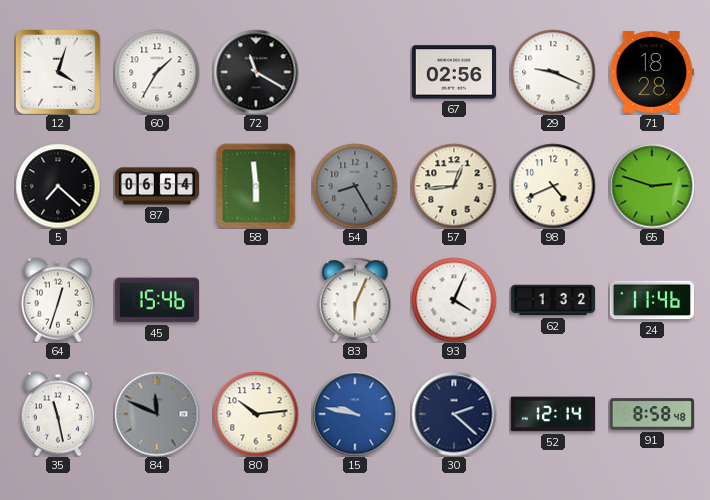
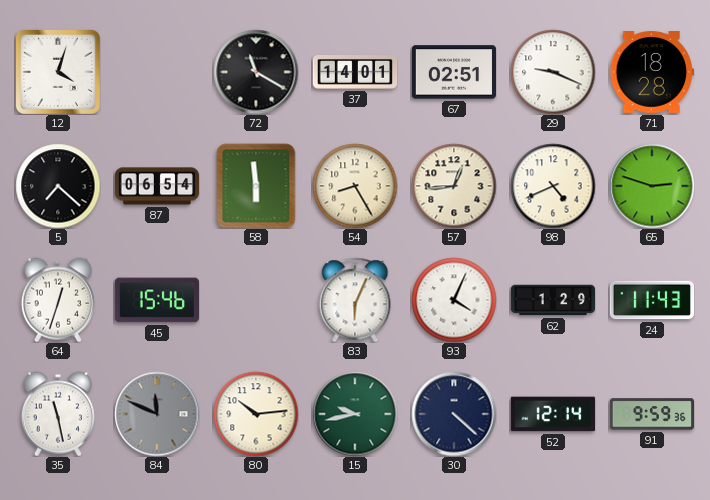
60: 1:35 -> none
37: none -> 14:01
67: 02:56 -> 02:51
54 dial: grey -> cream
62: 1:32 -> 1:29
24: 11:46 -> 11:43
15: 9:47 -> 9:43
15 dial: blue -> green
30: 2:22 -> 4:22
91: 8:58 -> 9:59
